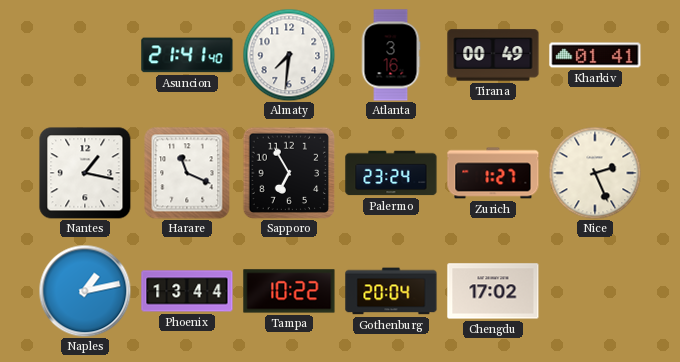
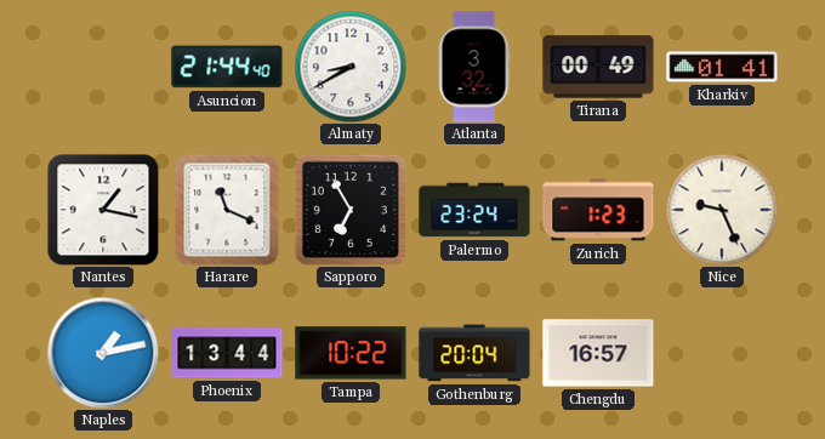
Asuncion: 21:41 -> 21:44
Almaty: 7:31 -> 8:40
Atlanta: 3:16 -> 3:32
Zurich: 1:27 -> 1:23
Nice: 2:26 -> 9:26
Chengdu: 17:02 -> 16:57
